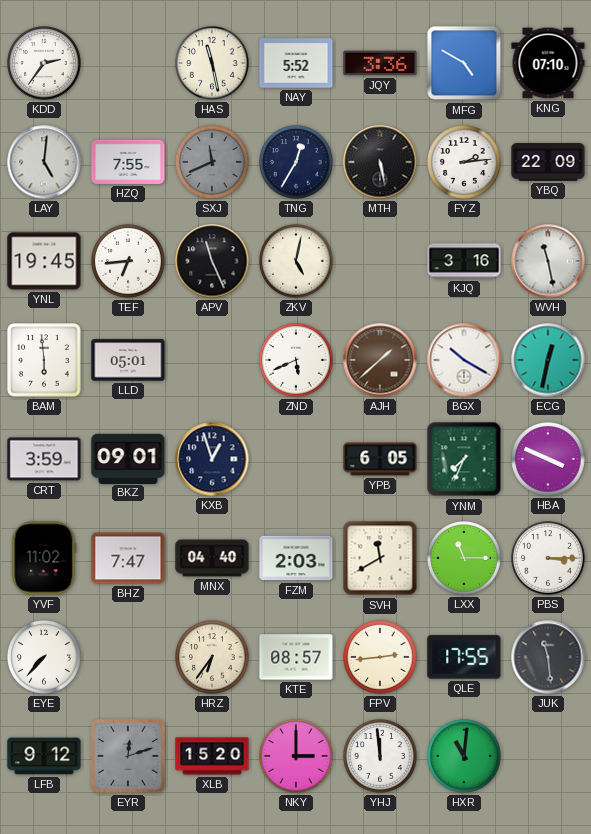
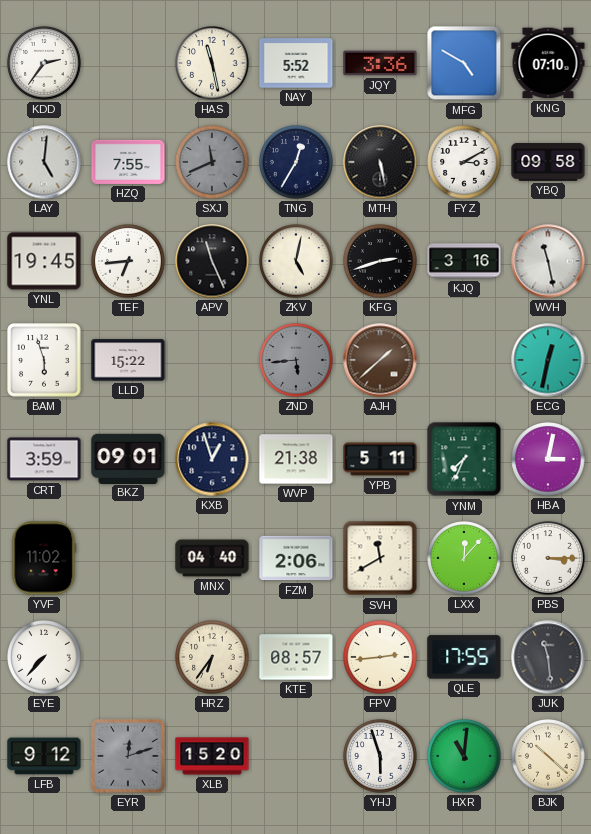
FYZ: 2:14 -> 3:10
YBQ: 22:09 -> 09:58
KFG: none -> 2:42
BAM: 5:59 -> 5:57
LLD: 05:01 -> 15:22
ZND: 5:41 -> 5:44
ZND dial: white -> grey
BGX: 10:20 -> none
WVP: none -> 21:38
YPB: 6:05 -> 5:11
HBA: 3:49 -> 3:02
BHZ: 7:47 -> none
FZM: 2:03 -> 2:06
LXX: 11:15 -> 12:07
NKY: 3:00 -> none
YHJ: 11:59 -> 5:57
BJK: none -> 10:22
